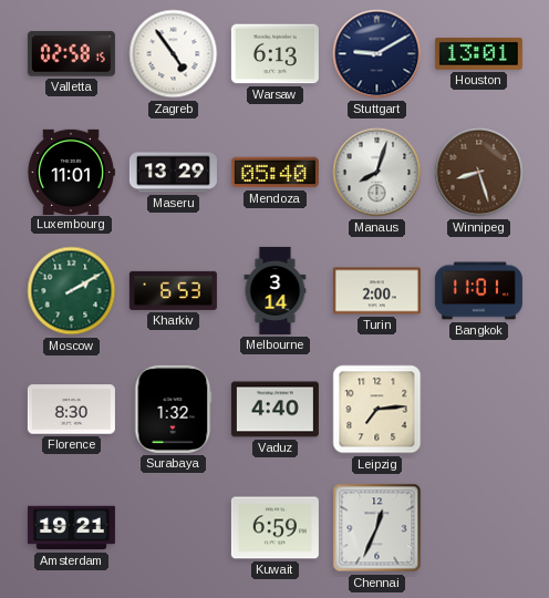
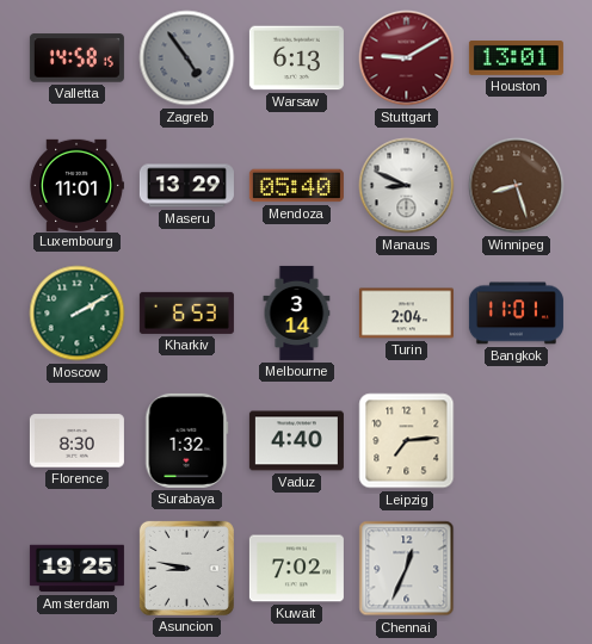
Valletta: 02:58 -> 14:58
Zagreb dial: white -> grey
Stuttgart dial: navy -> burgundy
Manaus: 8:03 -> 8:49
Turin: 2:00 -> 2:04
Amsterdam: 19:21 -> 19:25
Asuncion: none -> 8:47
Kuwait: 6:59 -> 7:02
